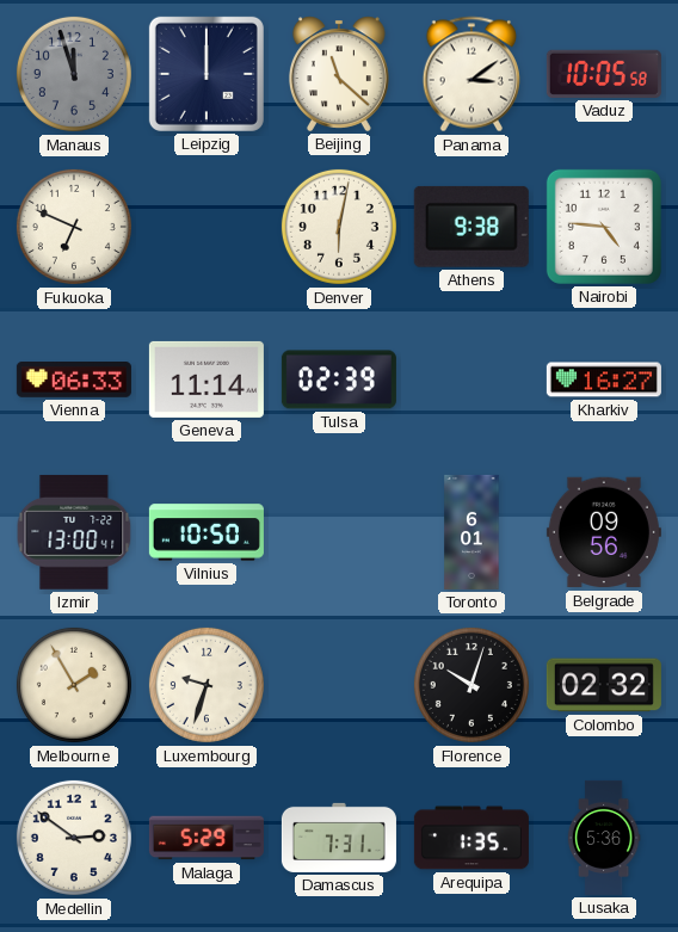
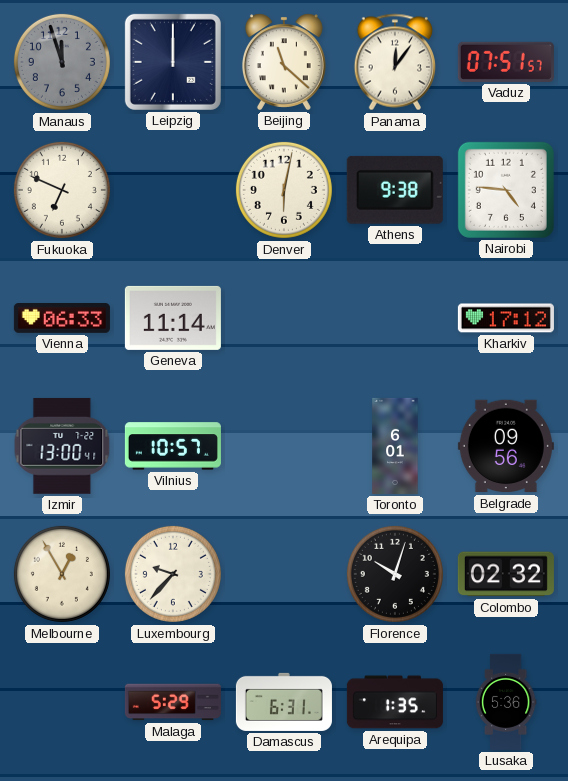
Panama: 3:09 -> 12:06
Vaduz: 10:05 -> 07:51
Tulsa: 02:39 -> none
Kharkiv: 16:27 -> 17:12
Vilnius: 10:50 -> 10:57
Melbourne: 1:55 -> 12:55
Luxembourg: 9:33 -> 9:37
Medellin: 2:51 -> none
Damascus: 7:31 -> 6:31
